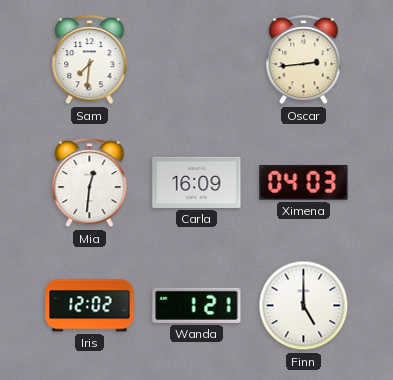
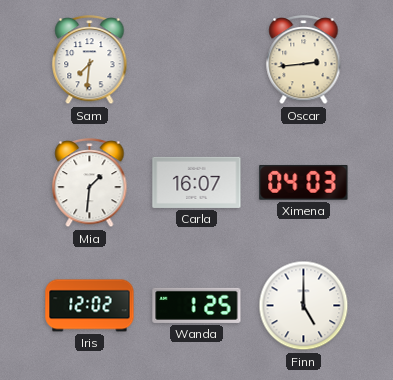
Mia: 12:31 -> 1:31
Carla: 16:09 -> 16:07
Wanda: 1:21 -> 1:25
